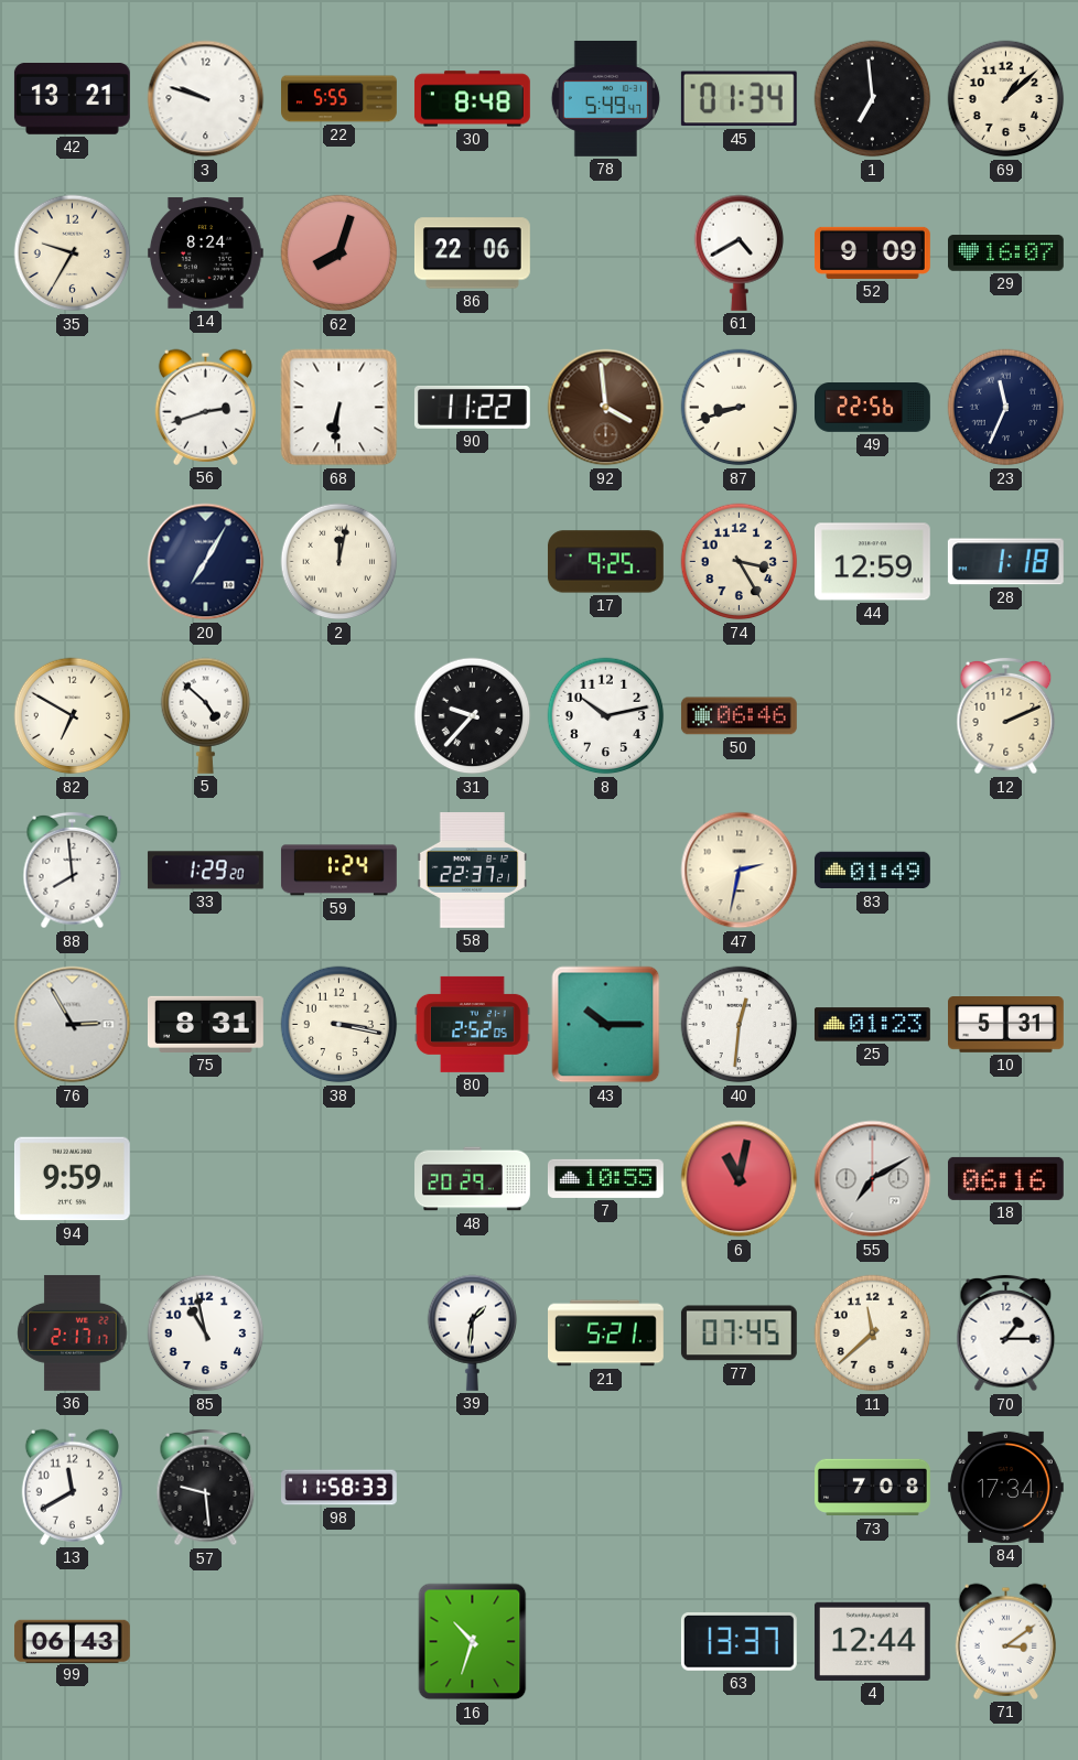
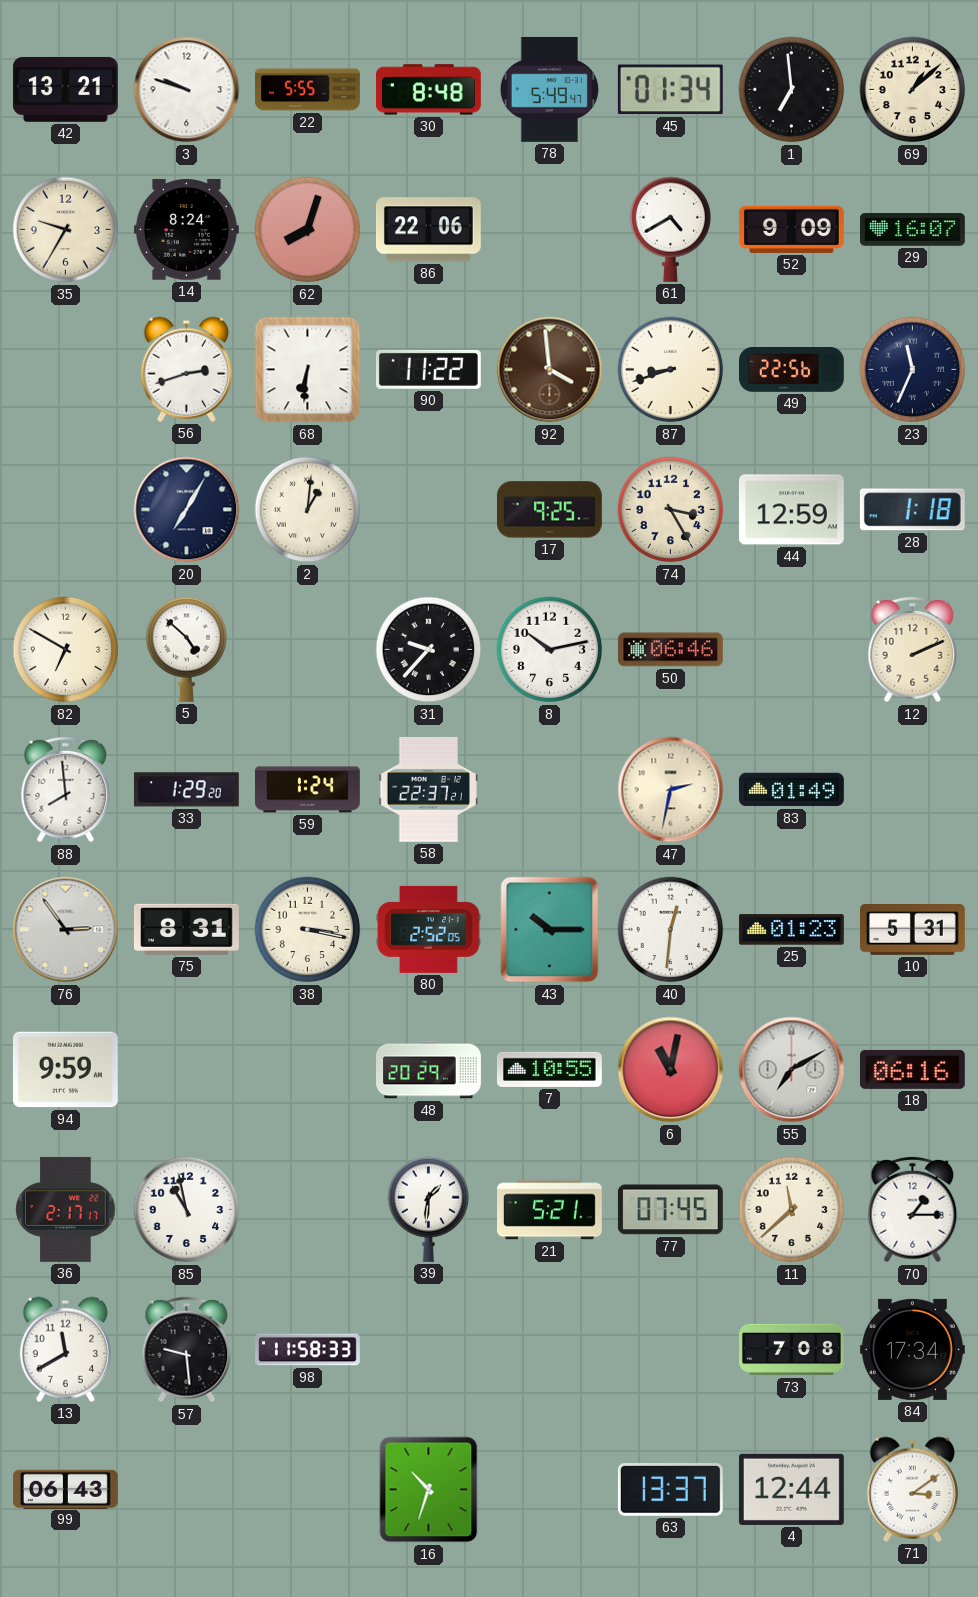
2: 12:02 -> 1:01
76: 2:55 -> 2:54
